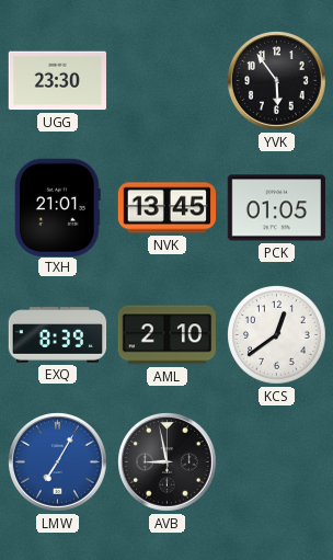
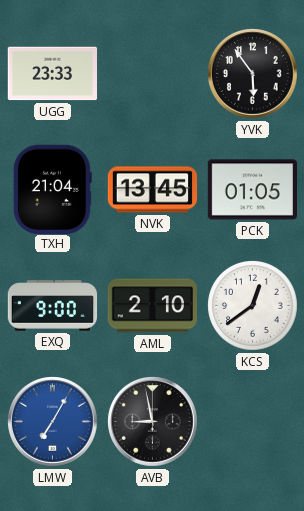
UGG: 23:30 -> 23:33
TXH: 21:01 -> 21:04
EXQ: 8:39 -> 9:00
